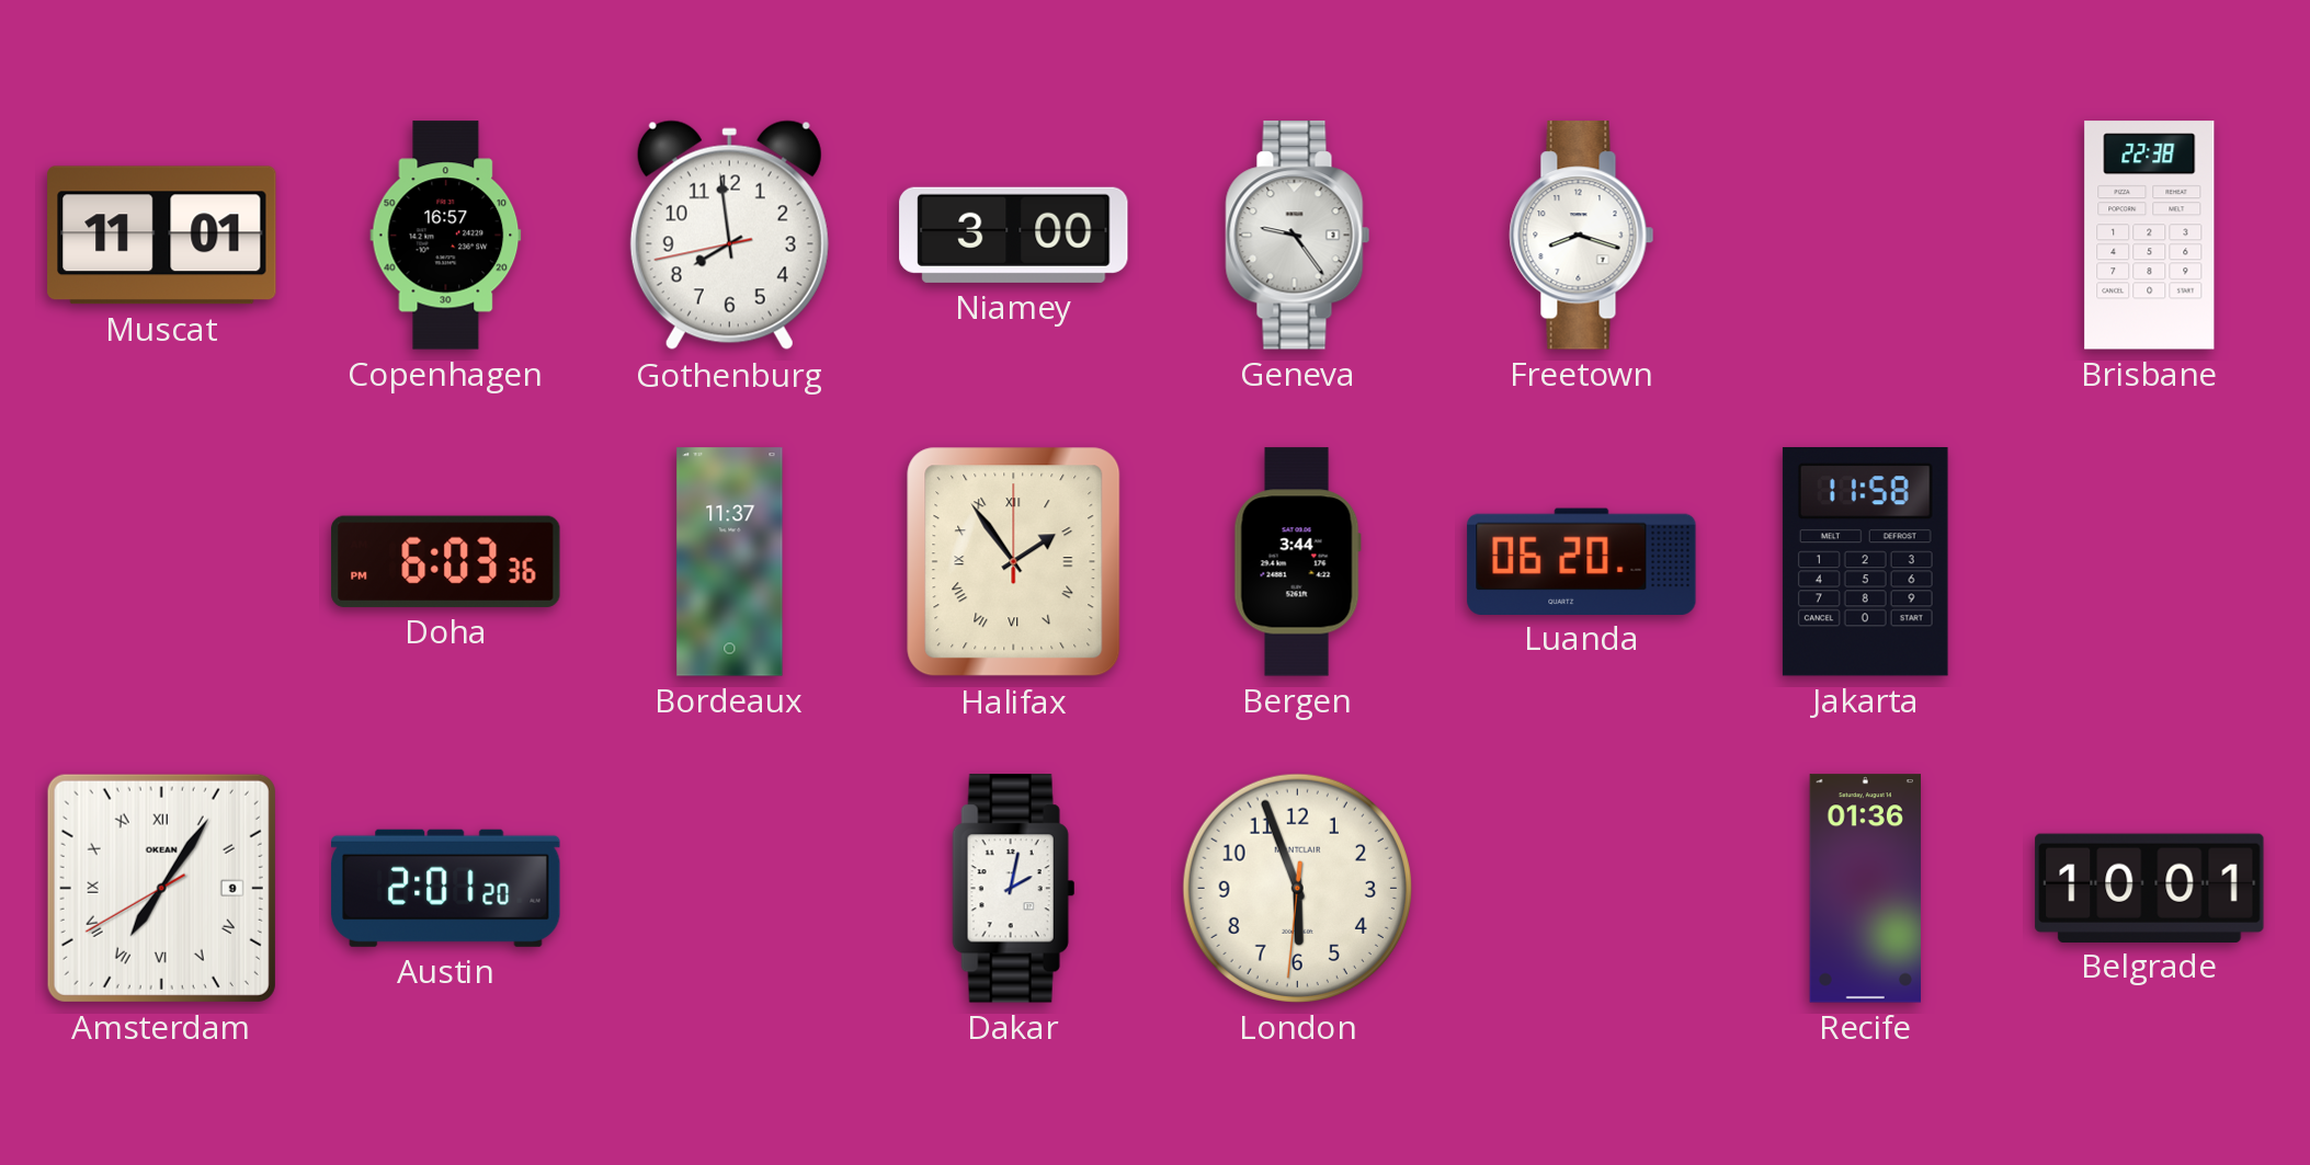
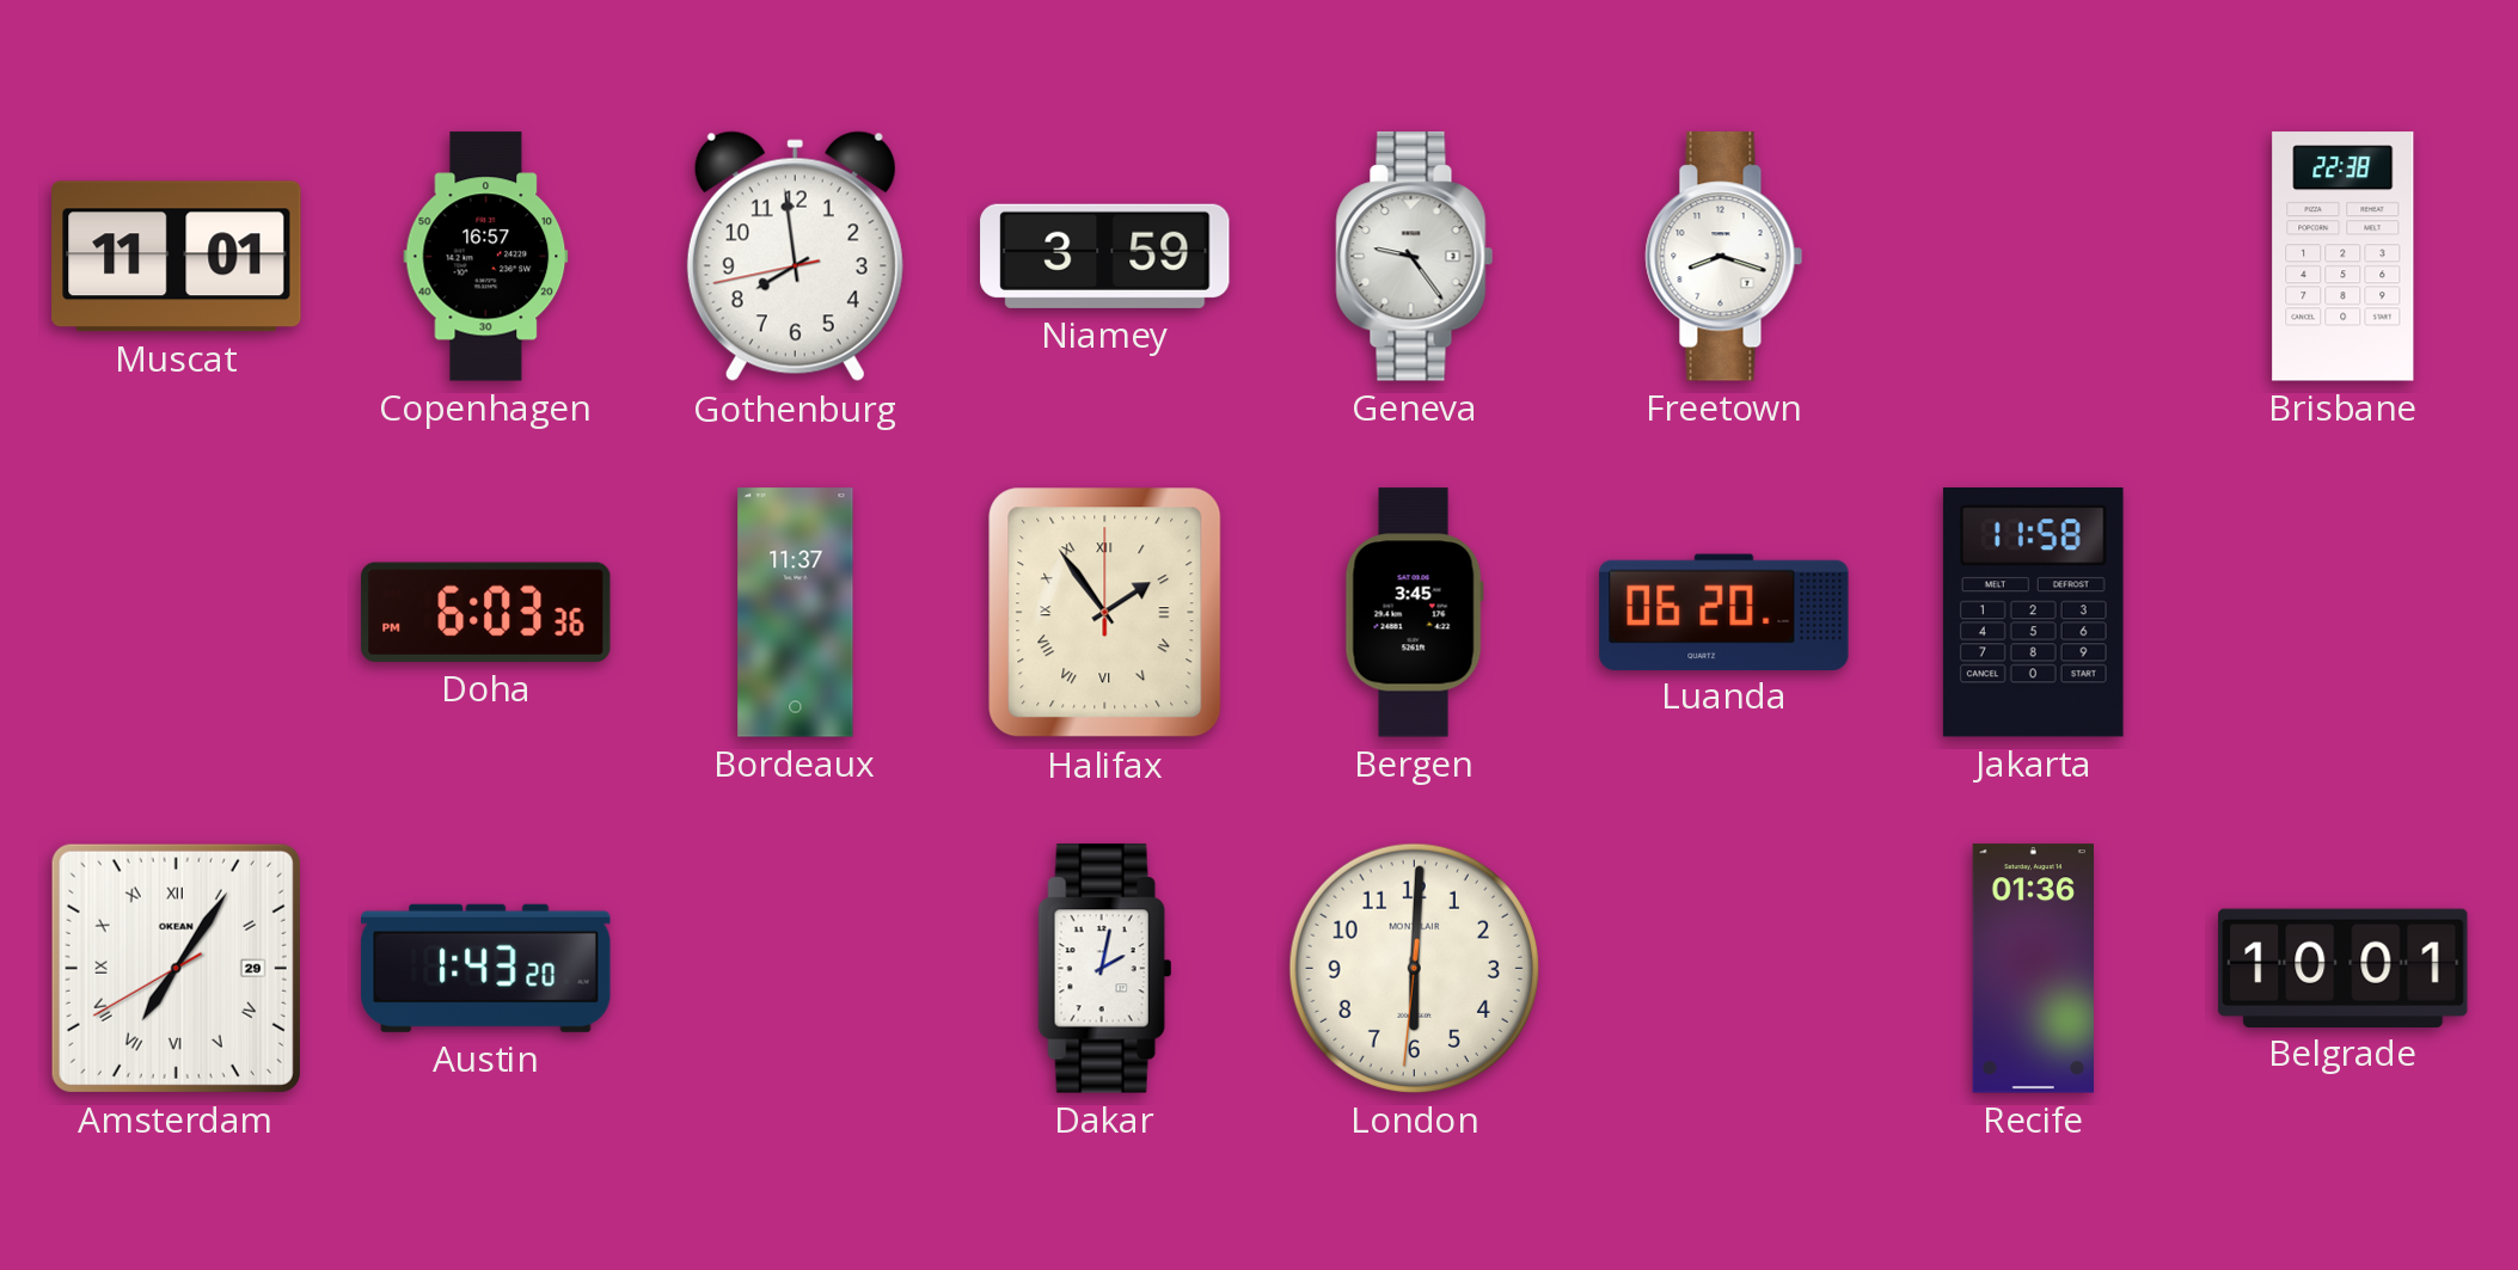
Niamey: 3:00 -> 3:59
Bergen: 3:44 -> 3:45
Amsterdam date: 9 -> 29
Austin: 2:01 -> 1:43
London: 5:56 -> 6:00
